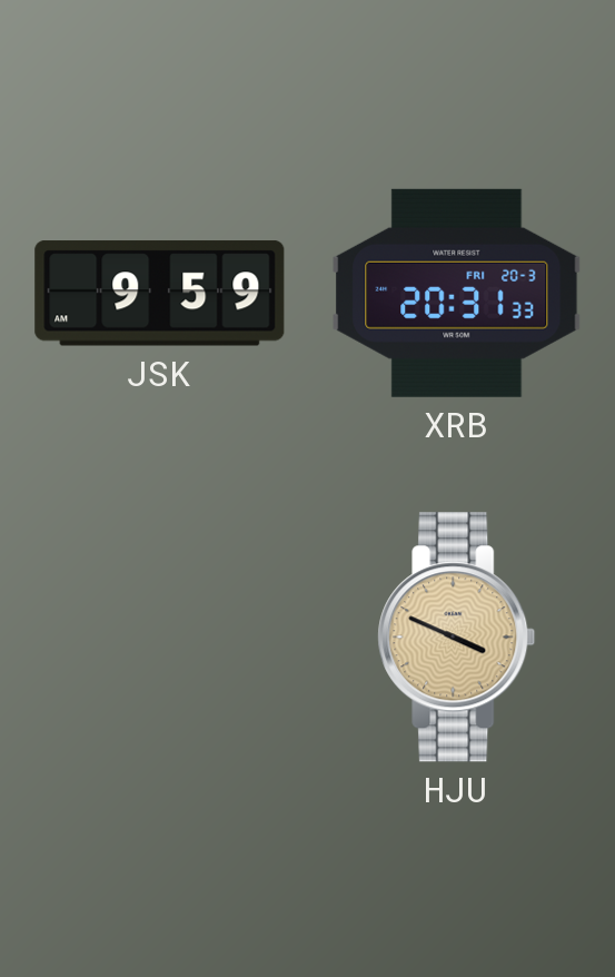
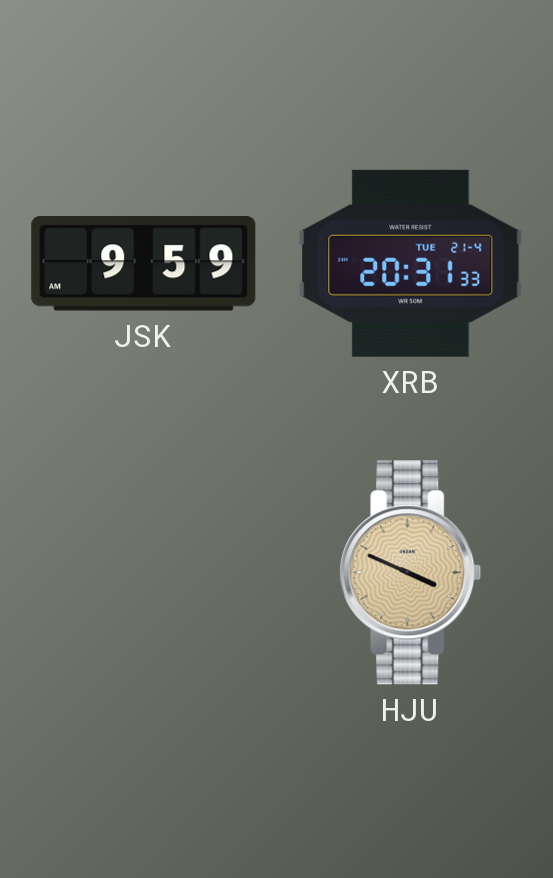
XRB date: FRI 20-3 -> TUE 21-4
